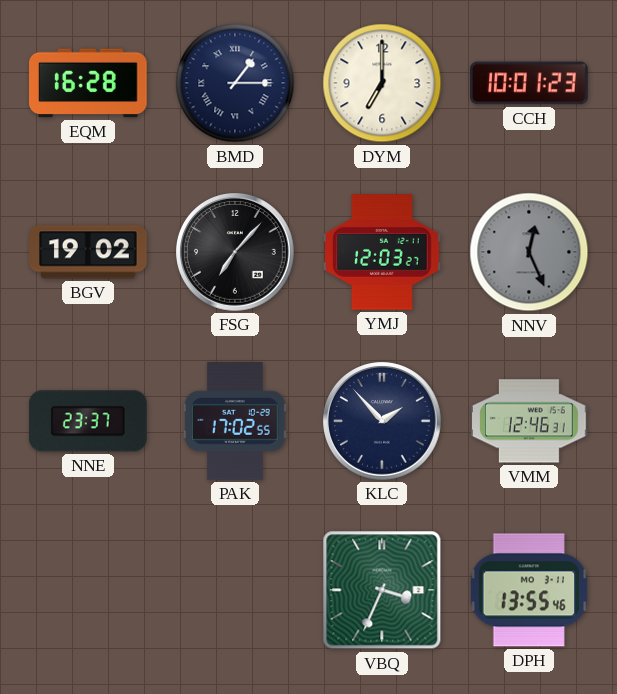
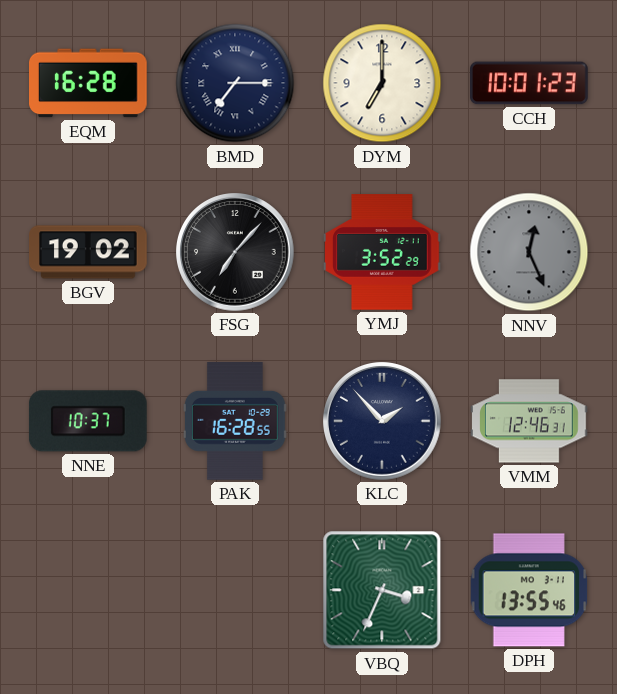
BMD: 1:15 -> 7:15
YMJ: 12:03 -> 3:52
NNE: 23:37 -> 10:37
PAK: 17:02 -> 16:28
